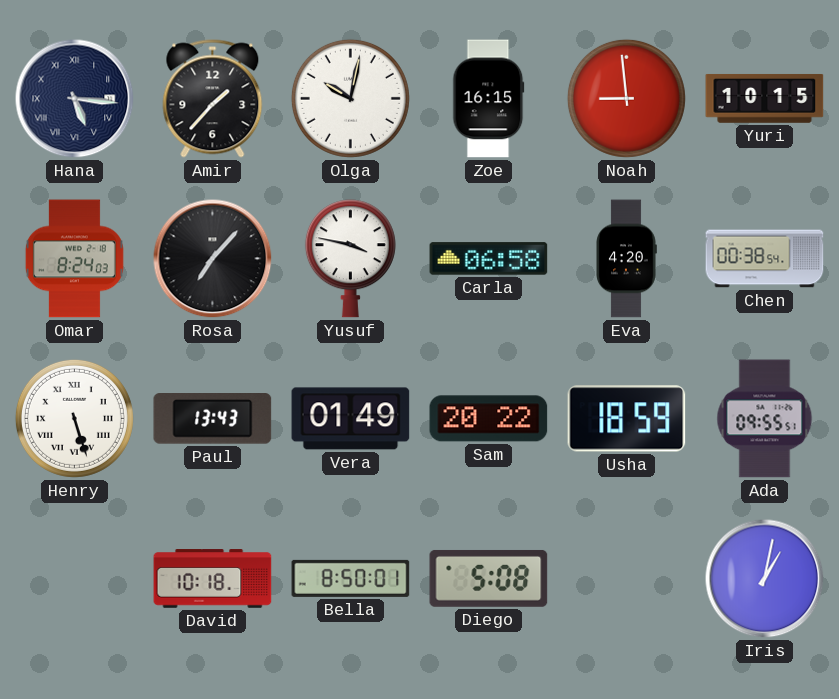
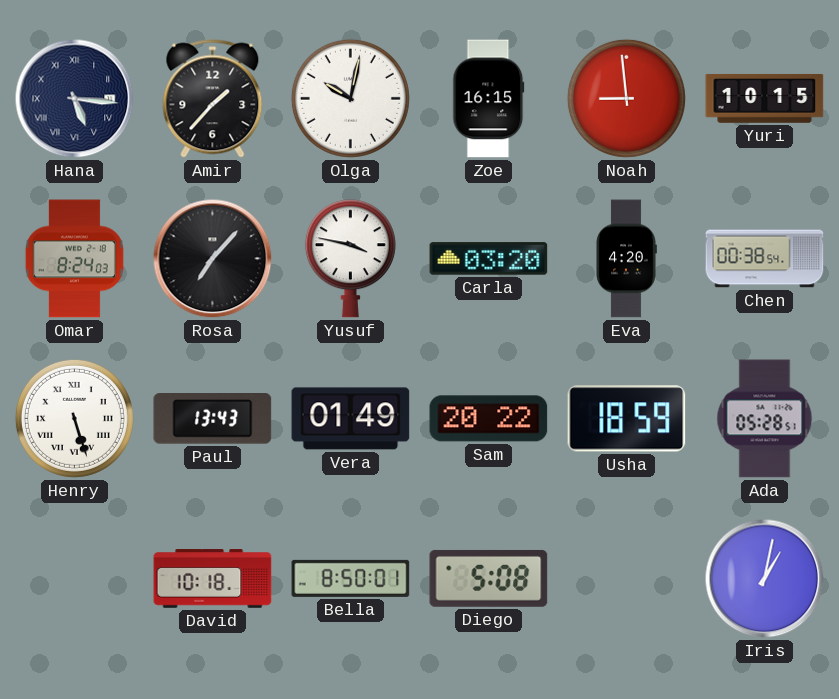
Carla: 06:58 -> 03:20
Ada: 09:55 -> 05:28
